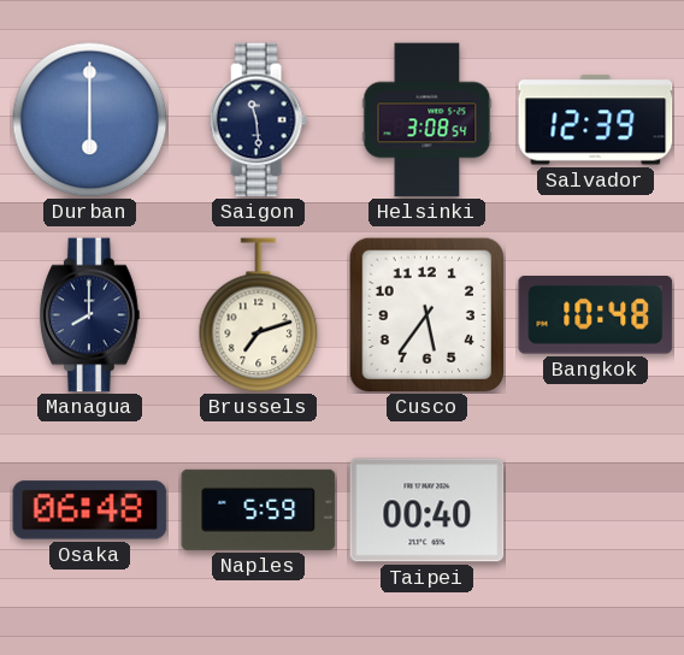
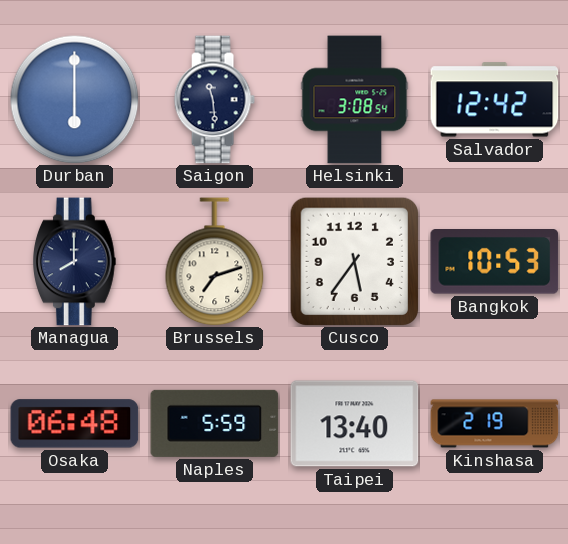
Salvador: 12:39 -> 12:42
Bangkok: 10:48 -> 10:53
Taipei: 00:40 -> 13:40
Kinshasa: none -> 2:19
